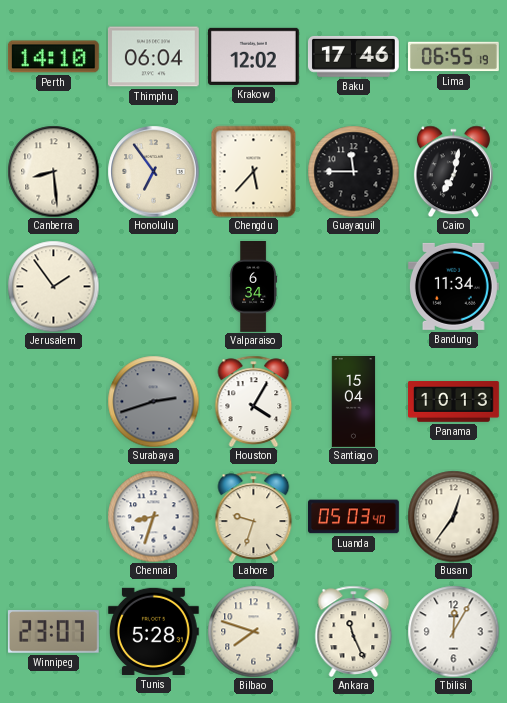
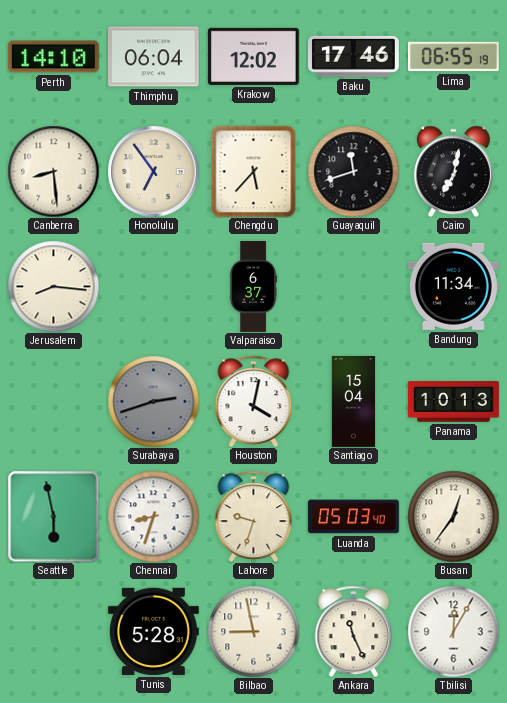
Guayaquil: 11:45 -> 11:42
Jerusalem: 1:54 -> 8:16
Valparaiso: 6:34 -> 6:37
Houston: 4:05 -> 4:02
Seattle: none -> 5:58
Winnipeg: 23:07 -> none
Bilbao: 7:48 -> 8:58
